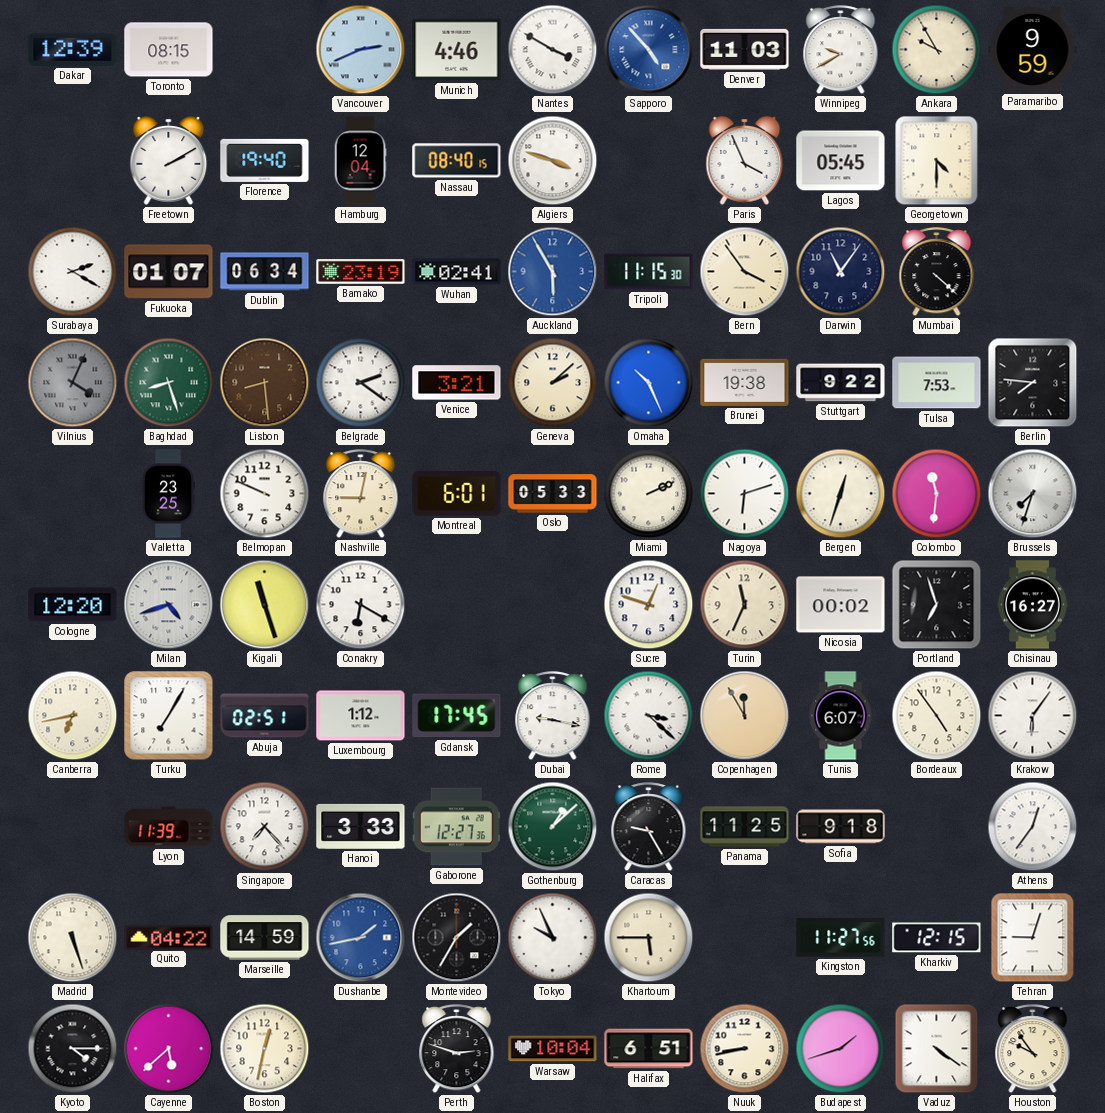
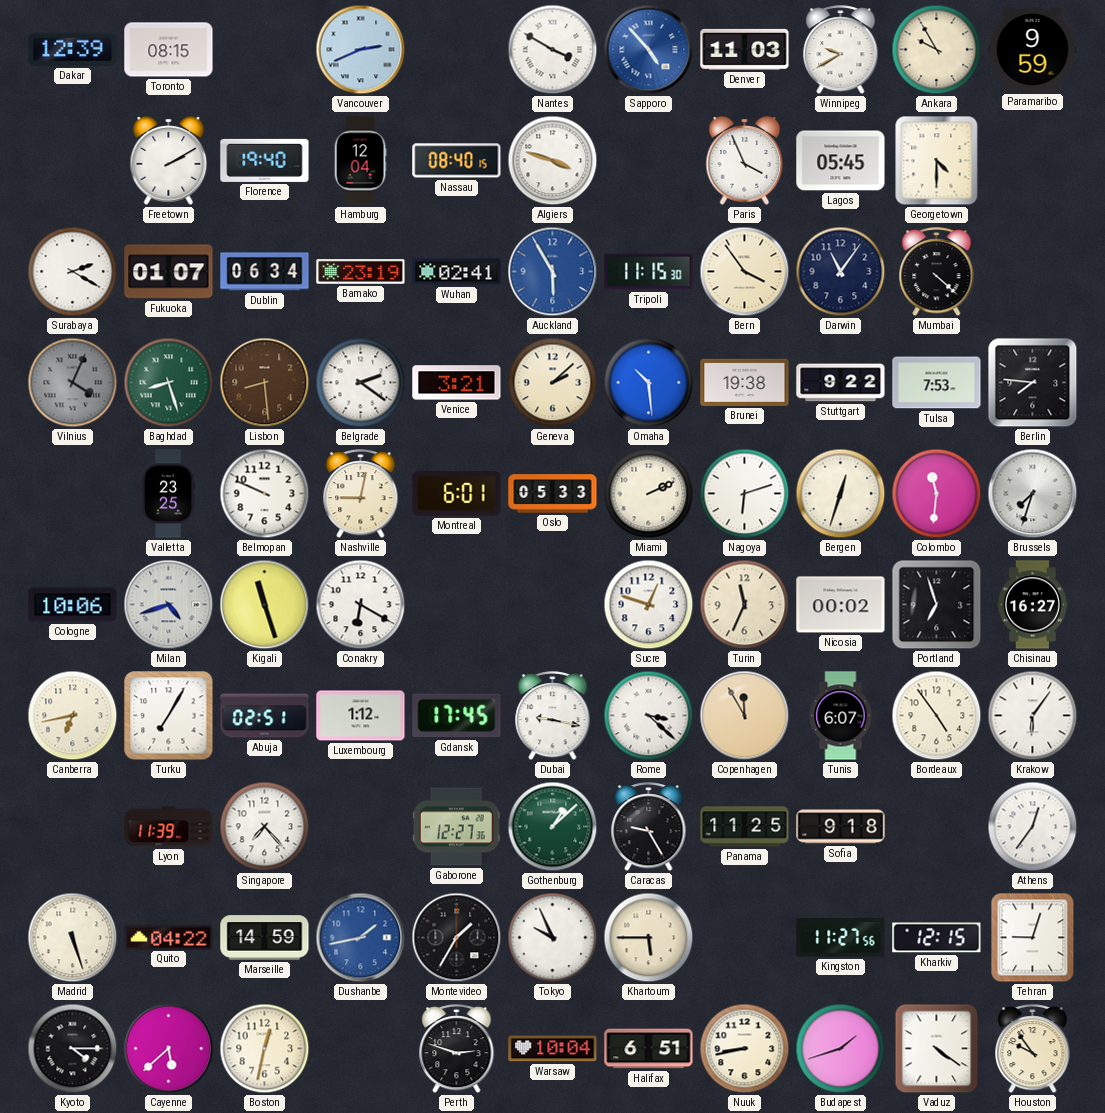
Munich: 4:46 -> none
Omaha: 10:26 -> 10:29
Cologne: 12:20 -> 10:06
Hanoi: 3:33 -> none
